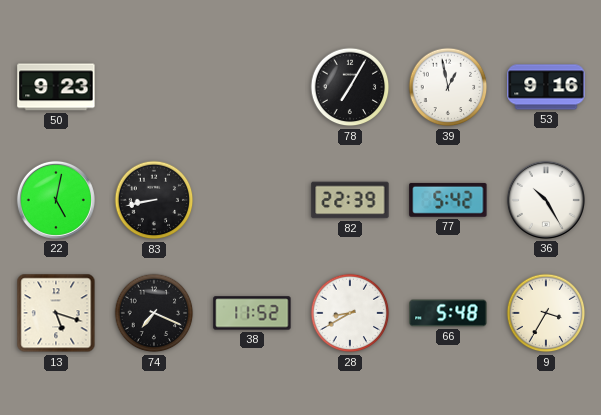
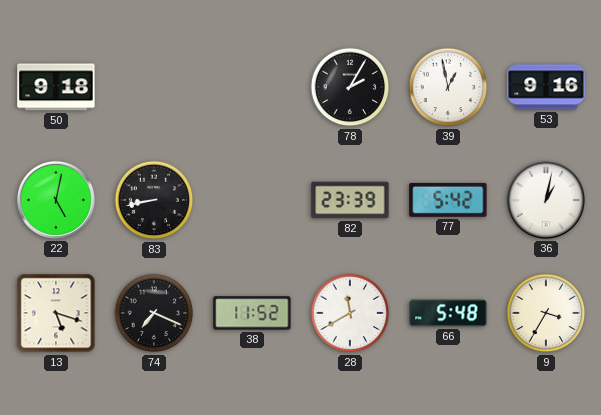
50: 9:23 -> 9:18
78: 7:05 -> 2:05
82: 22:39 -> 23:39
36: 10:25 -> 1:02
28: 8:40 -> 11:40
